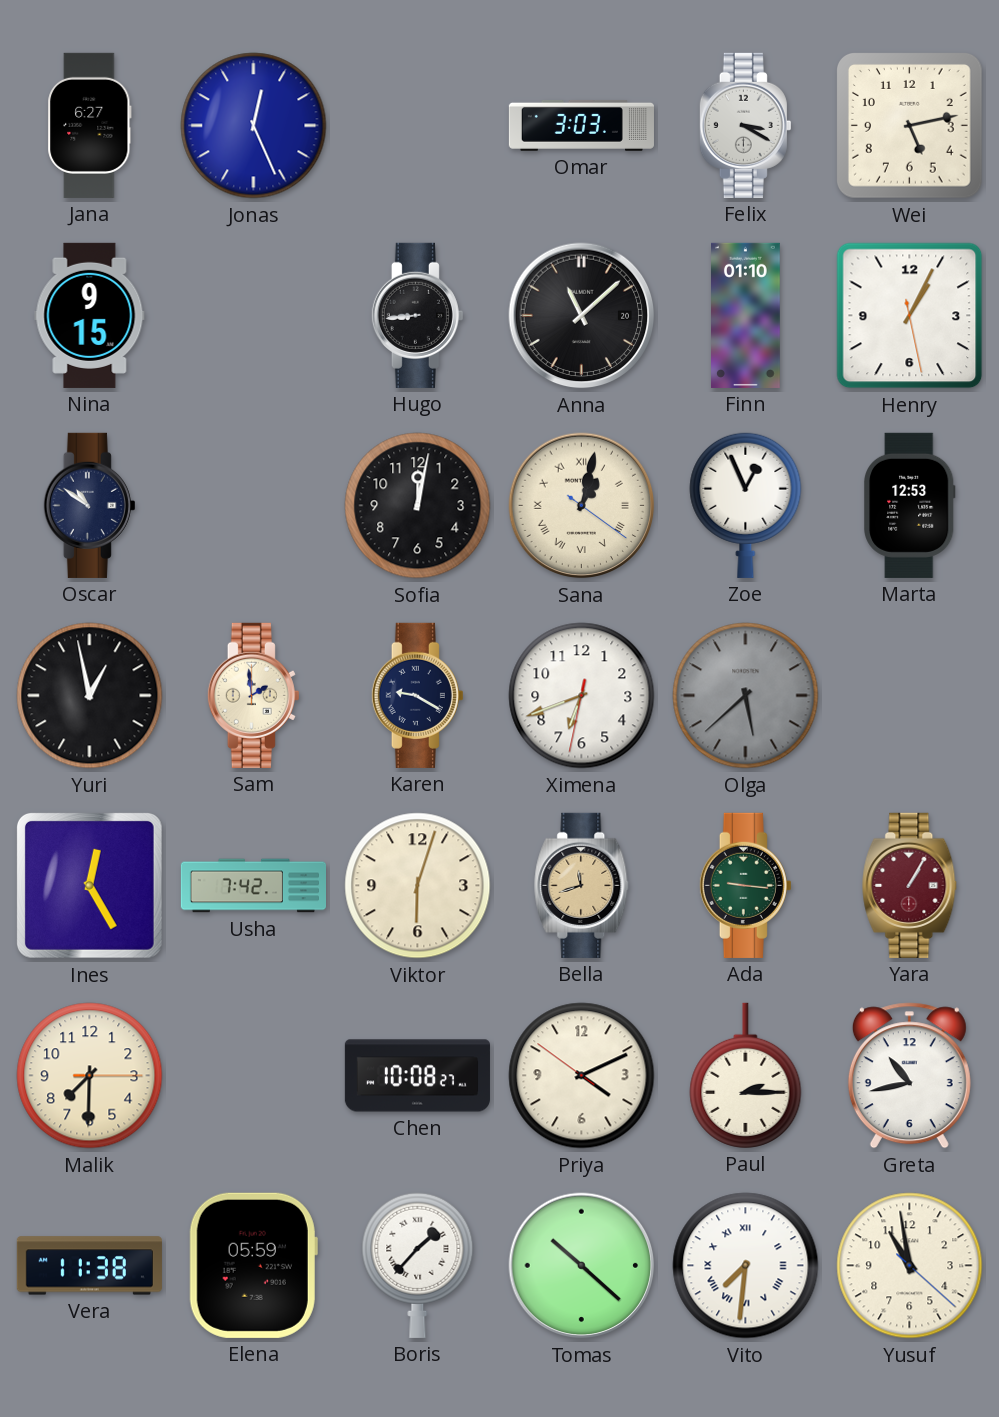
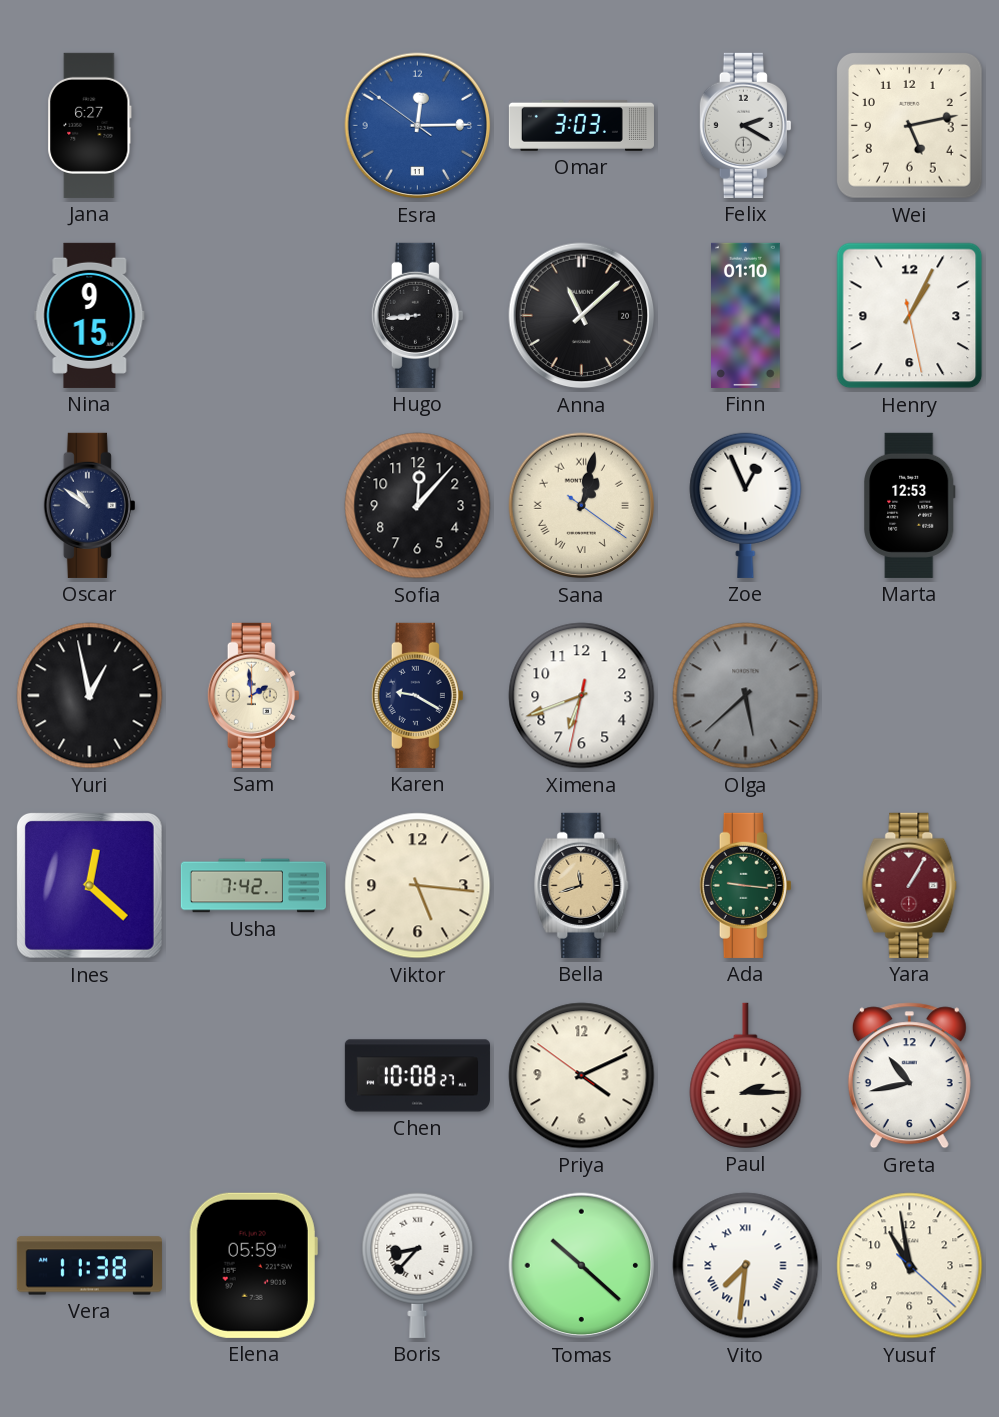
Jonas: 12:26 -> none
Esra: none -> 12:14
Felix: 3:20 -> 2:20
Sofia: 12:02 -> 12:07
Ines: 12:25 -> 12:22
Viktor: 6:03 -> 5:16
Malik: 7:30 -> none
Boris: 1:37 -> 8:37
